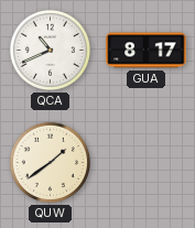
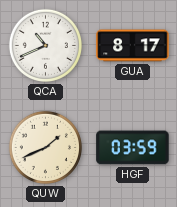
QUW: 1:39 -> 1:41
HGF: none -> 03:59
